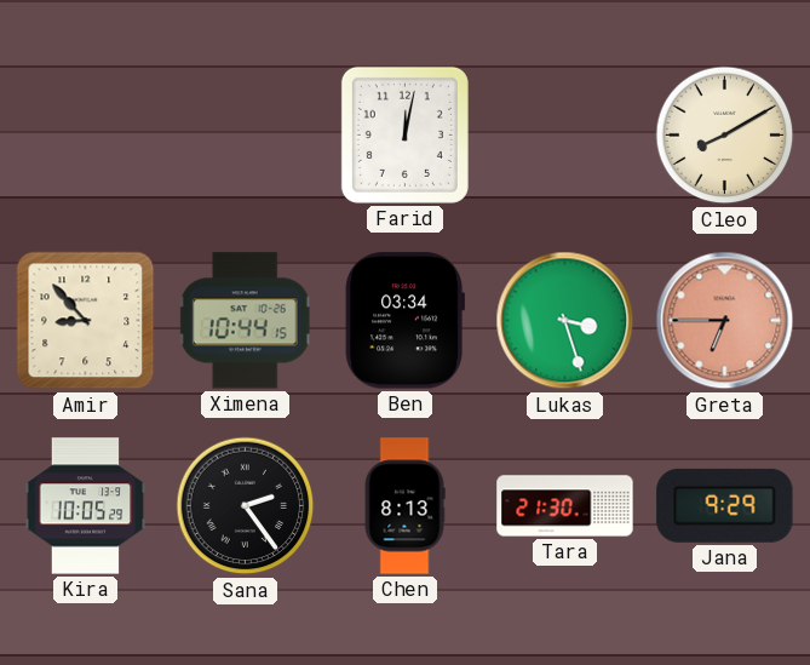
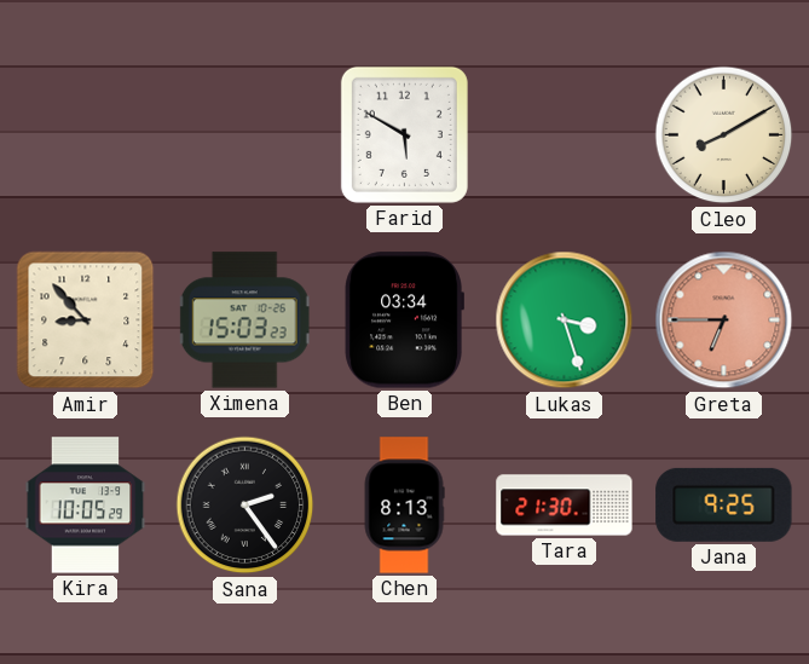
Farid: 12:02 -> 5:50
Ximena: 10:44 -> 15:03
Jana: 9:29 -> 9:25
